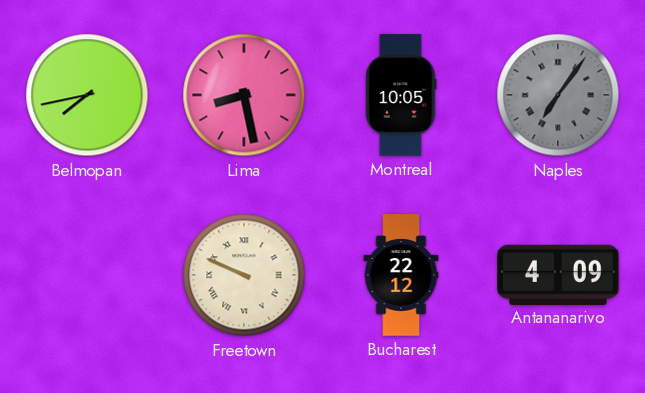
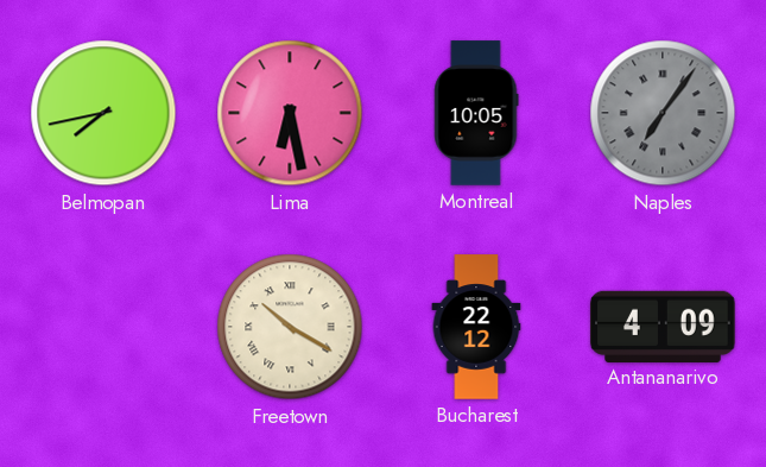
Lima: 8:28 -> 6:28
Freetown: 9:49 -> 10:20
